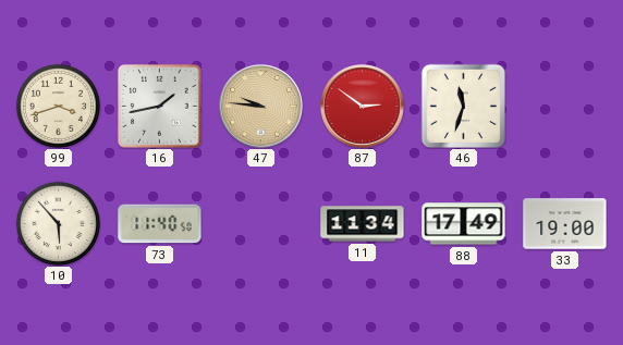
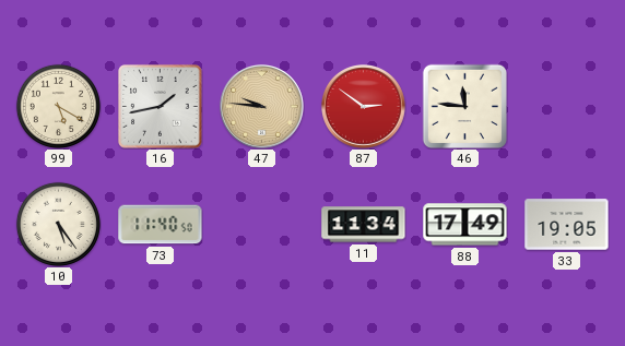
99: 3:42 -> 5:20
46: 11:33 -> 11:46
10: 5:53 -> 5:24
33: 19:00 -> 19:05
